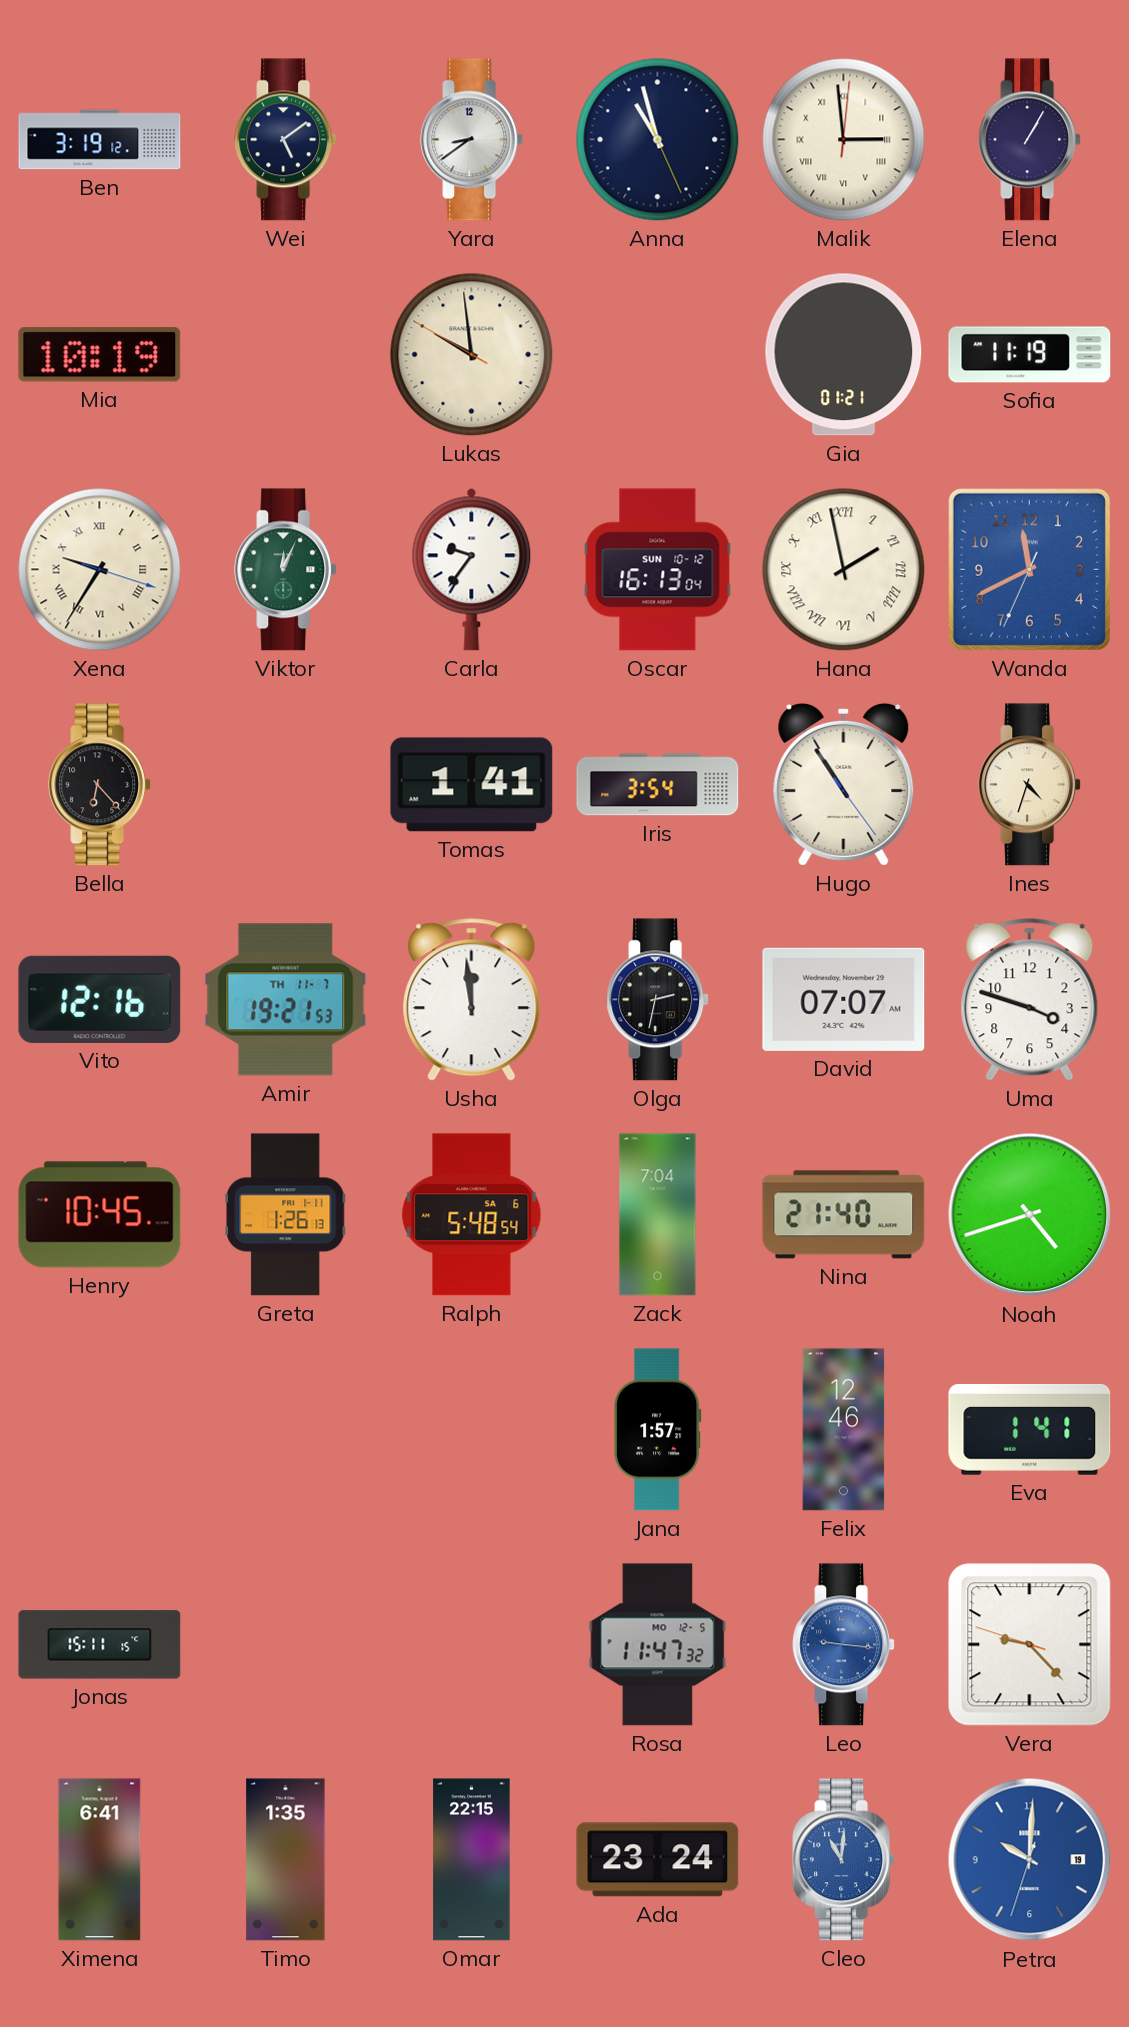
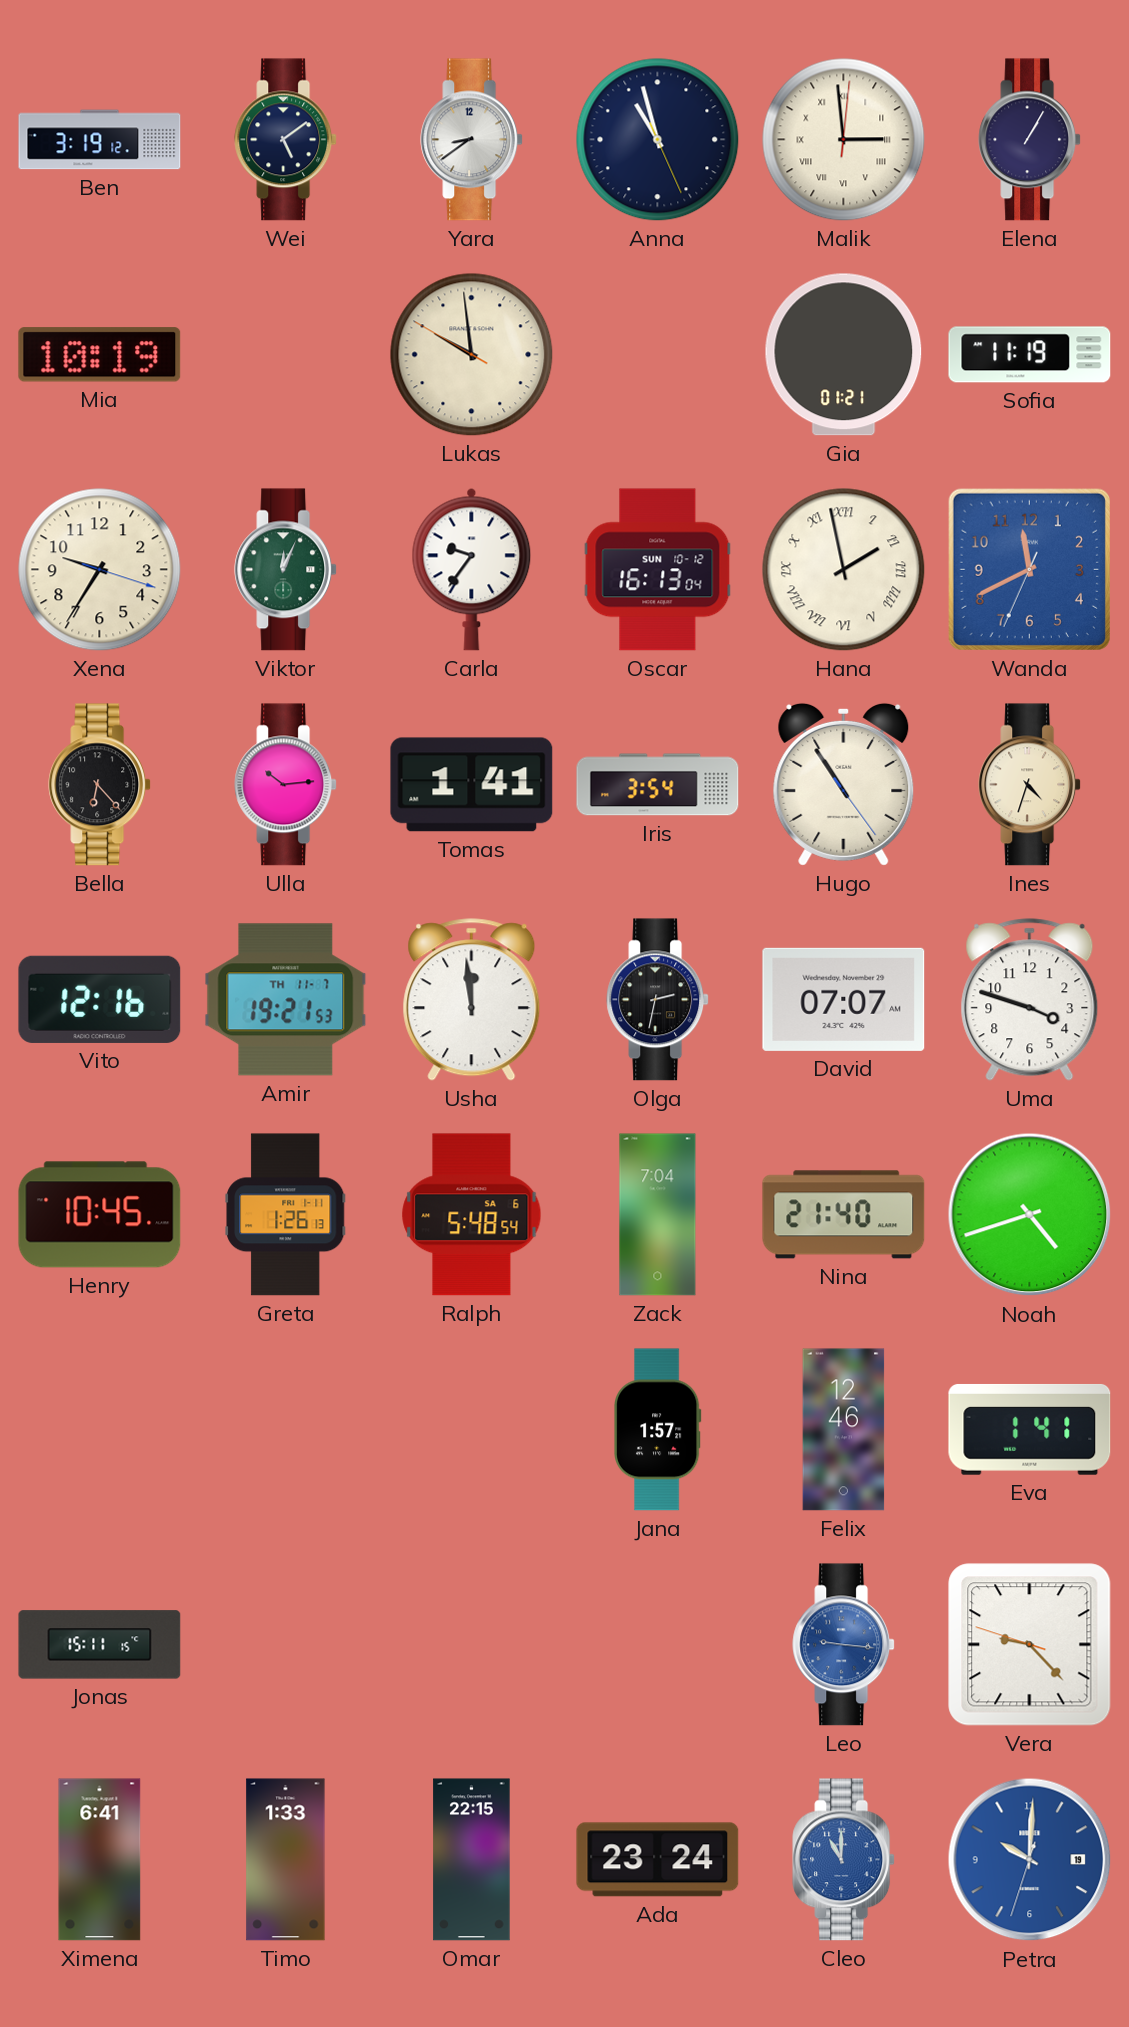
Xena numerals: Roman -> Arabic
Ulla: none -> 10:14
Rosa: 11:47 -> none
Timo: 1:35 -> 1:33
Cleo: 11:01 -> 11:00
